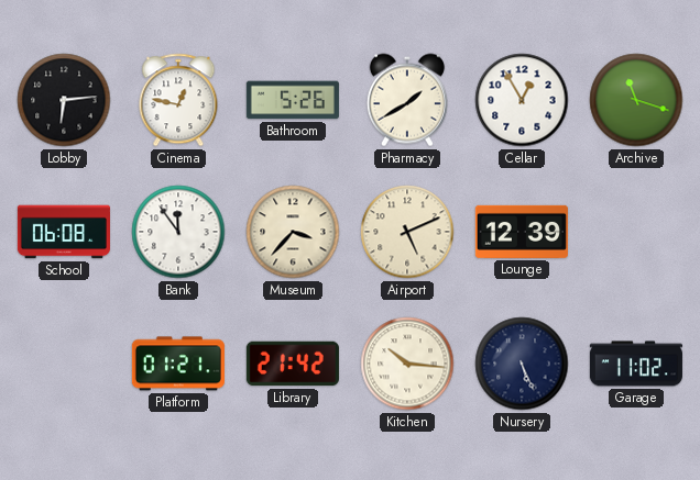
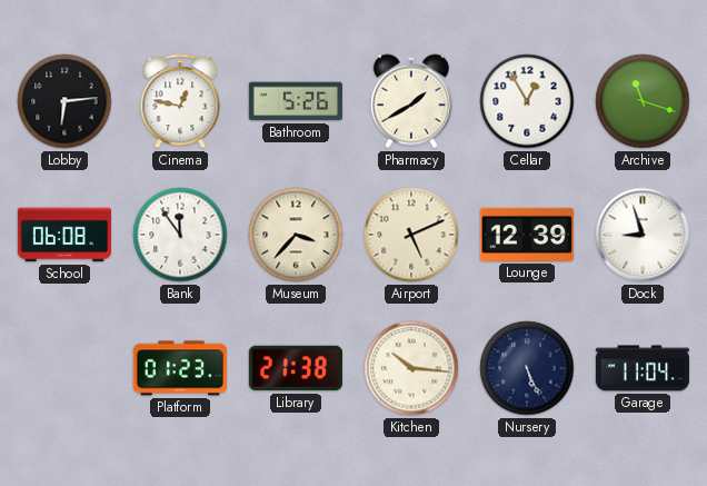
Dock: none -> 8:57
Platform: 01:21 -> 01:23
Library: 21:42 -> 21:38
Garage: 11:02 -> 11:04
